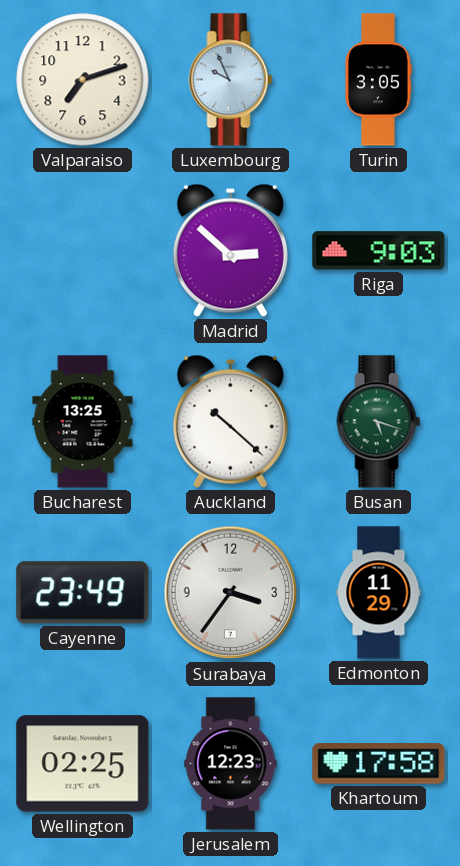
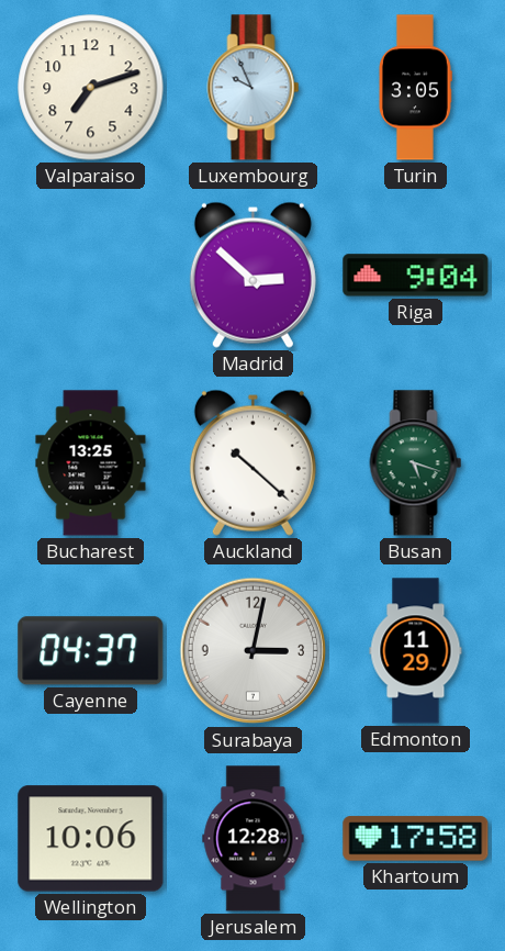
Riga: 9:03 -> 9:04
Cayenne: 23:49 -> 04:37
Surabaya: 3:36 -> 3:02
Wellington: 02:25 -> 10:06
Jerusalem: 12:23 -> 12:28
